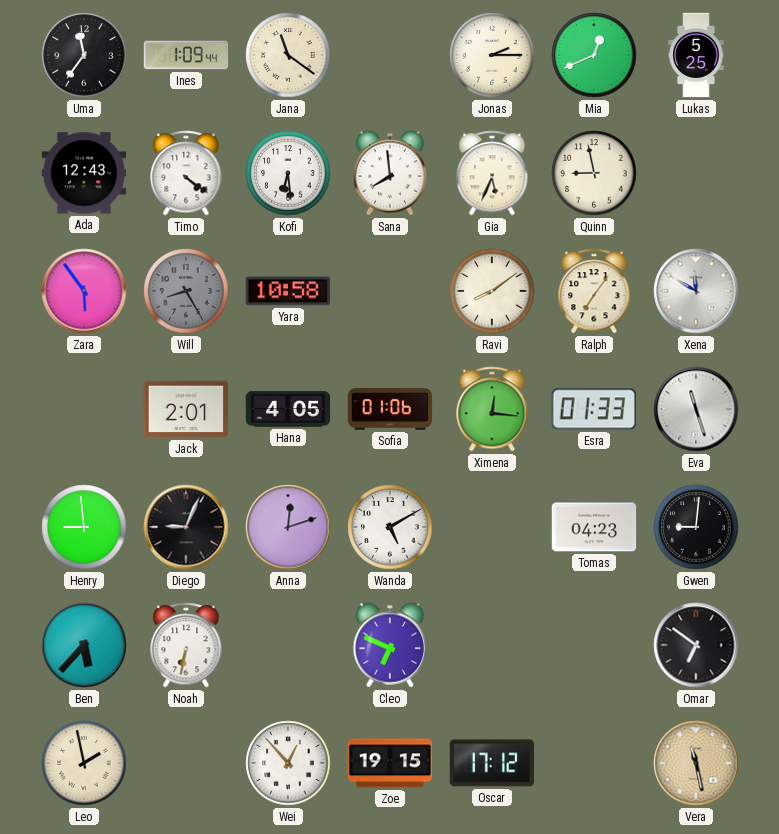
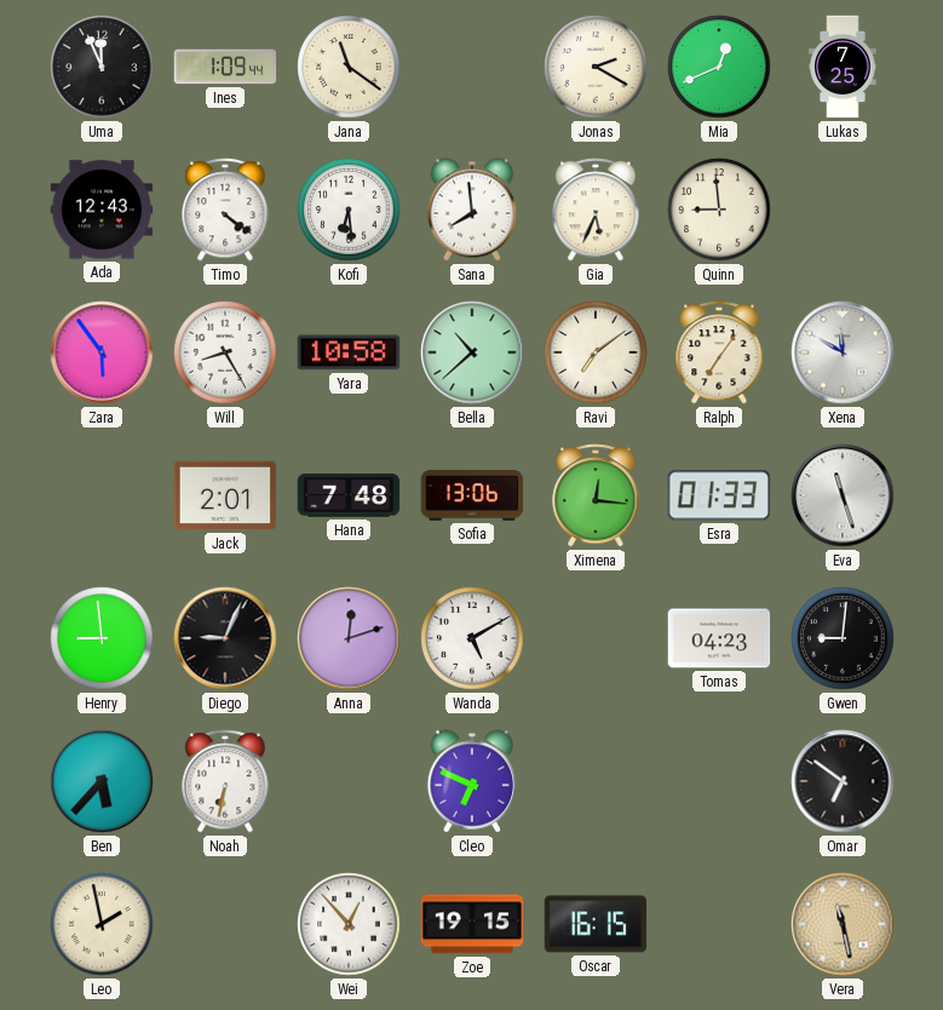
Uma: 11:36 -> 11:56
Jonas: 2:15 -> 2:20
Lukas: 5:25 -> 7:25
Quinn: 8:58 -> 8:59
Will dial: grey -> white
Bella: none -> 10:38
Ravi: 8:09 -> 7:09
Hana: 4:05 -> 7:48
Sofia: 01:06 -> 13:06
Oscar: 17:12 -> 16:15
